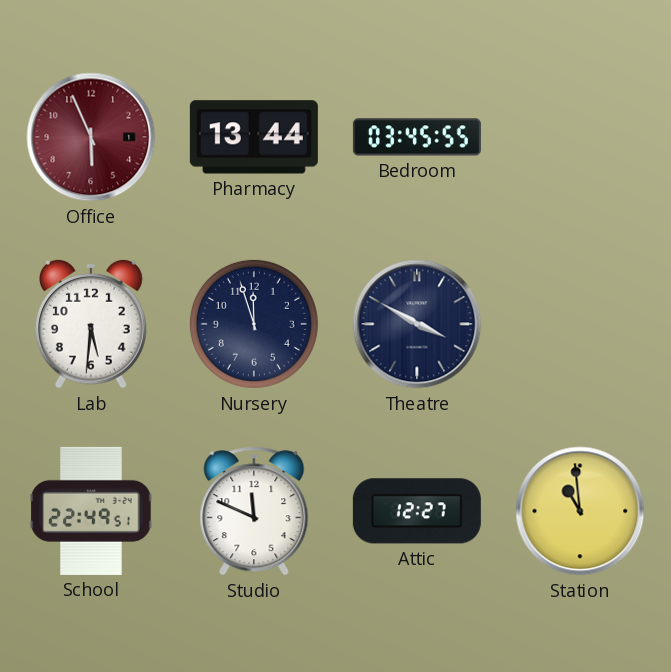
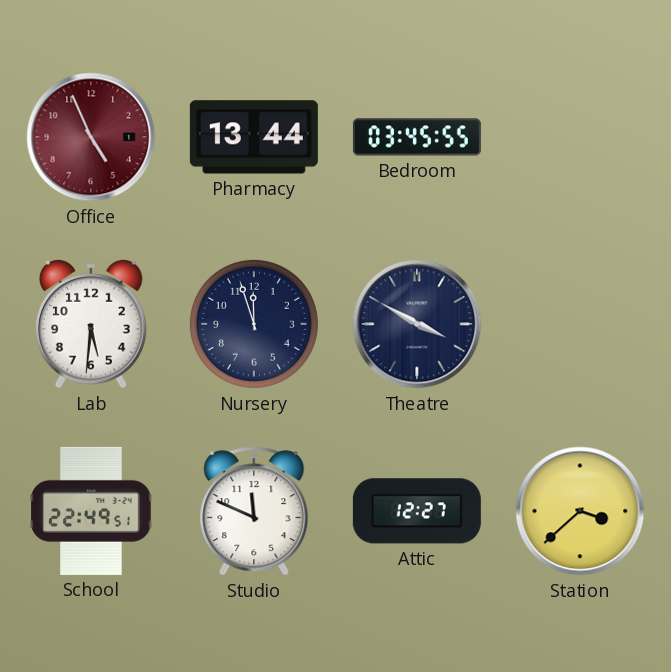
Office: 5:56 -> 4:56
Station: 10:59 -> 3:38
